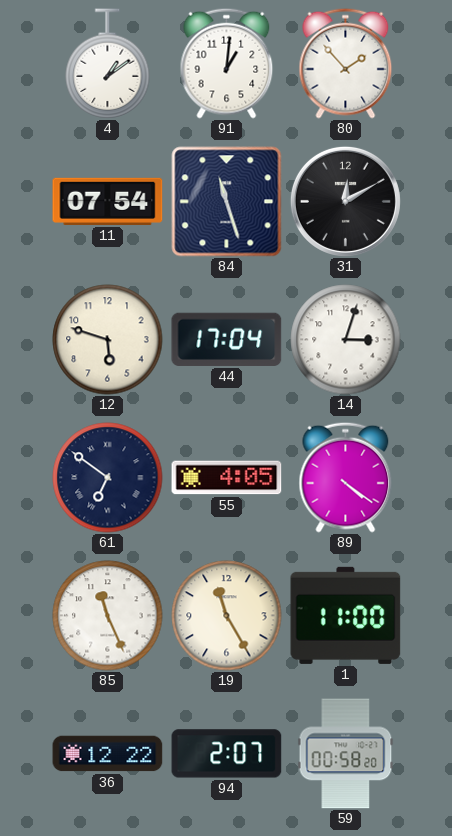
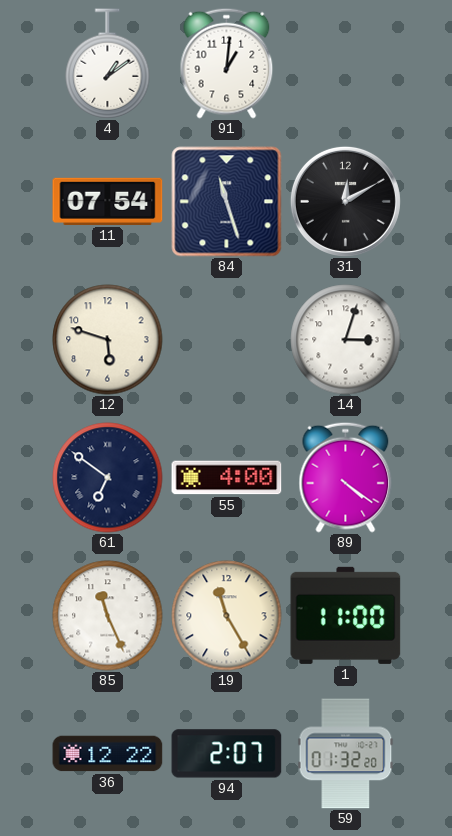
80: 1:53 -> none
44: 17:04 -> none
55: 4:05 -> 4:00
59: 00:58 -> 01:32
